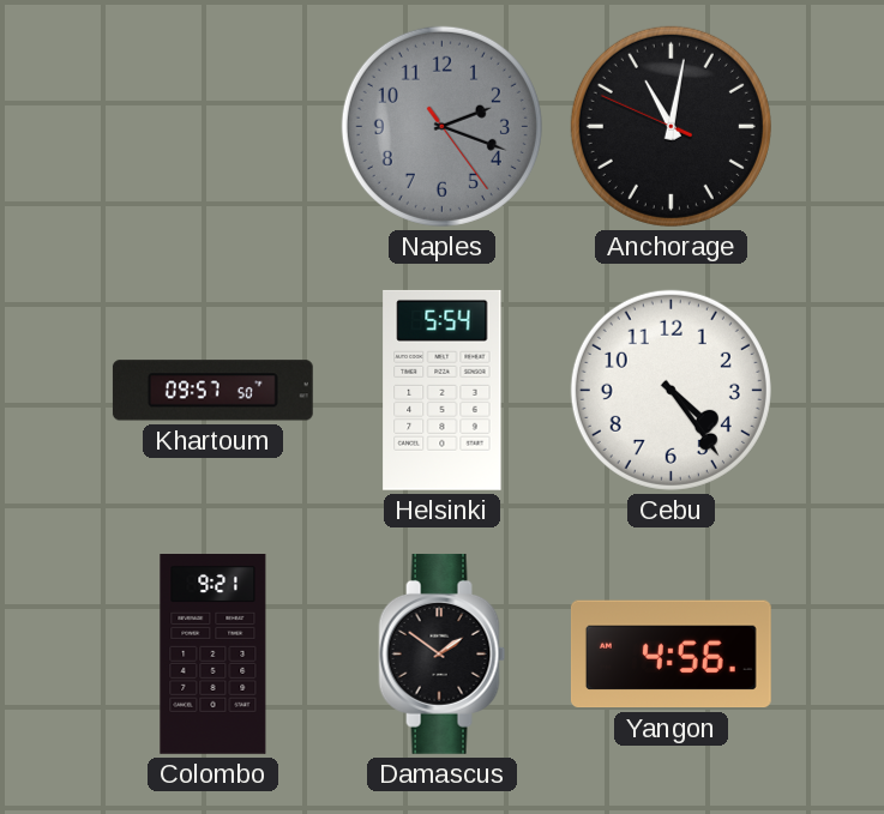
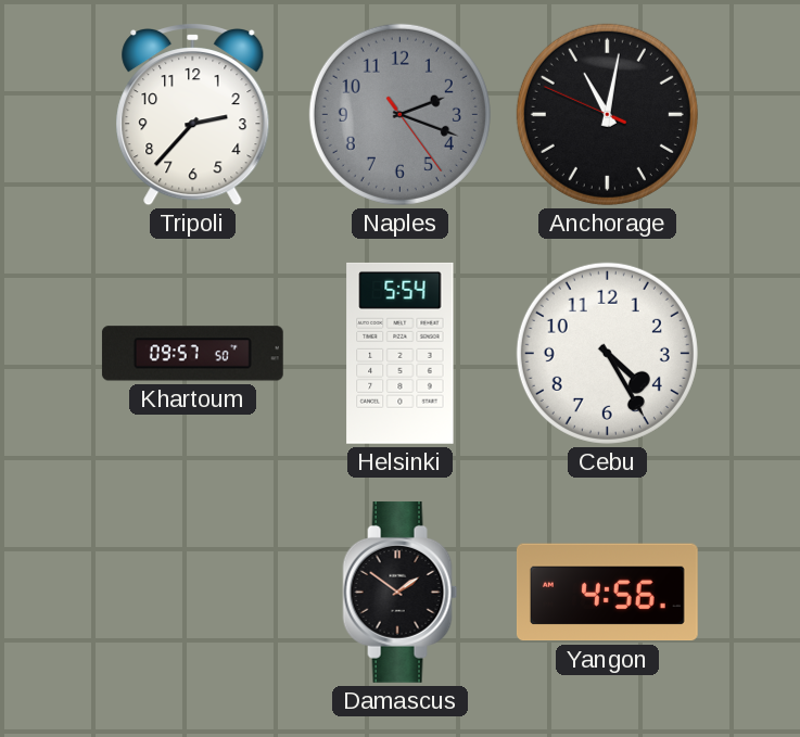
Tripoli: none -> 2:37
Cebu: 4:24 -> 4:25
Colombo: 9:21 -> none
